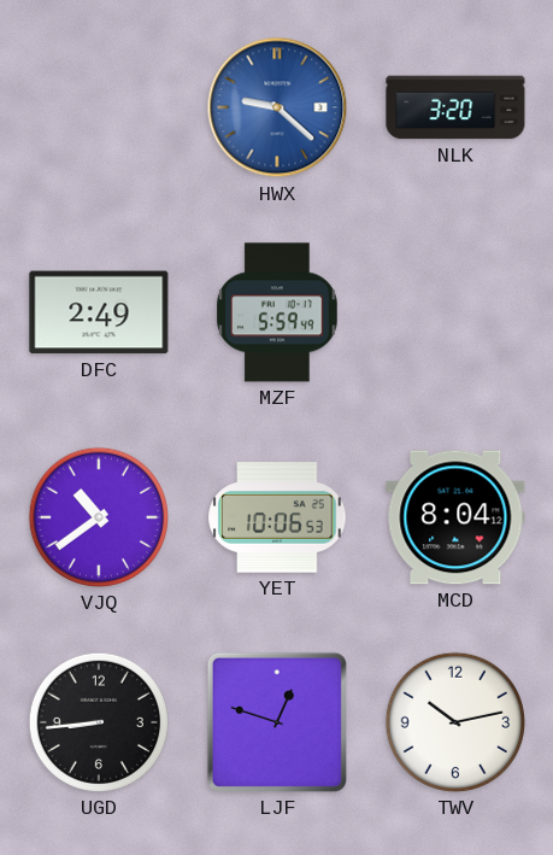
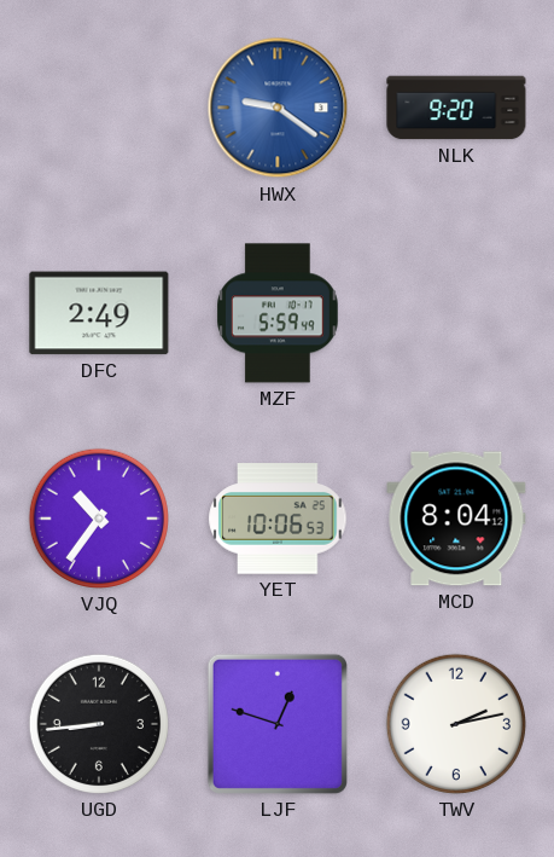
HWX: 9:22 -> 9:21
NLK: 3:20 -> 9:20
VJQ: 10:39 -> 10:36
TWV: 10:13 -> 2:13
